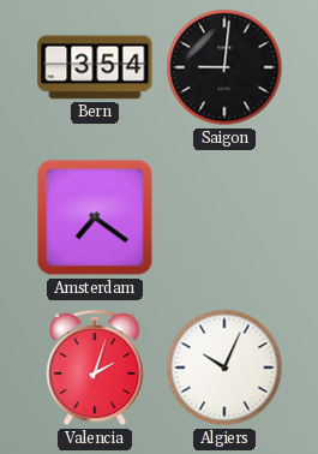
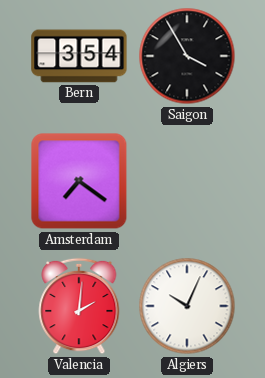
Saigon: 9:01 -> 3:55
Valencia: 2:03 -> 2:01
